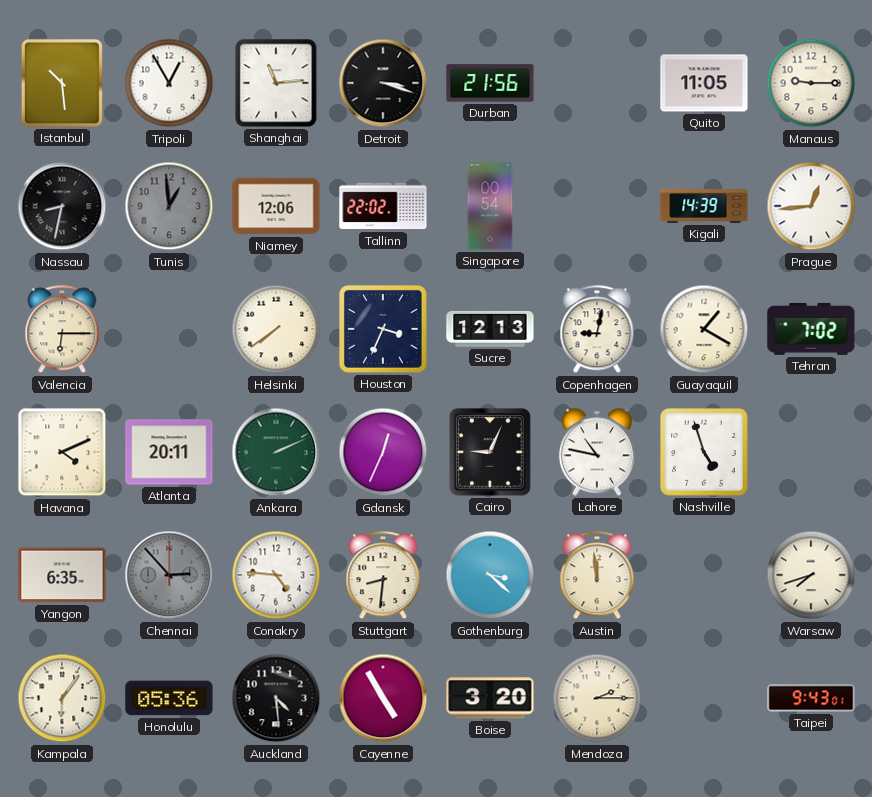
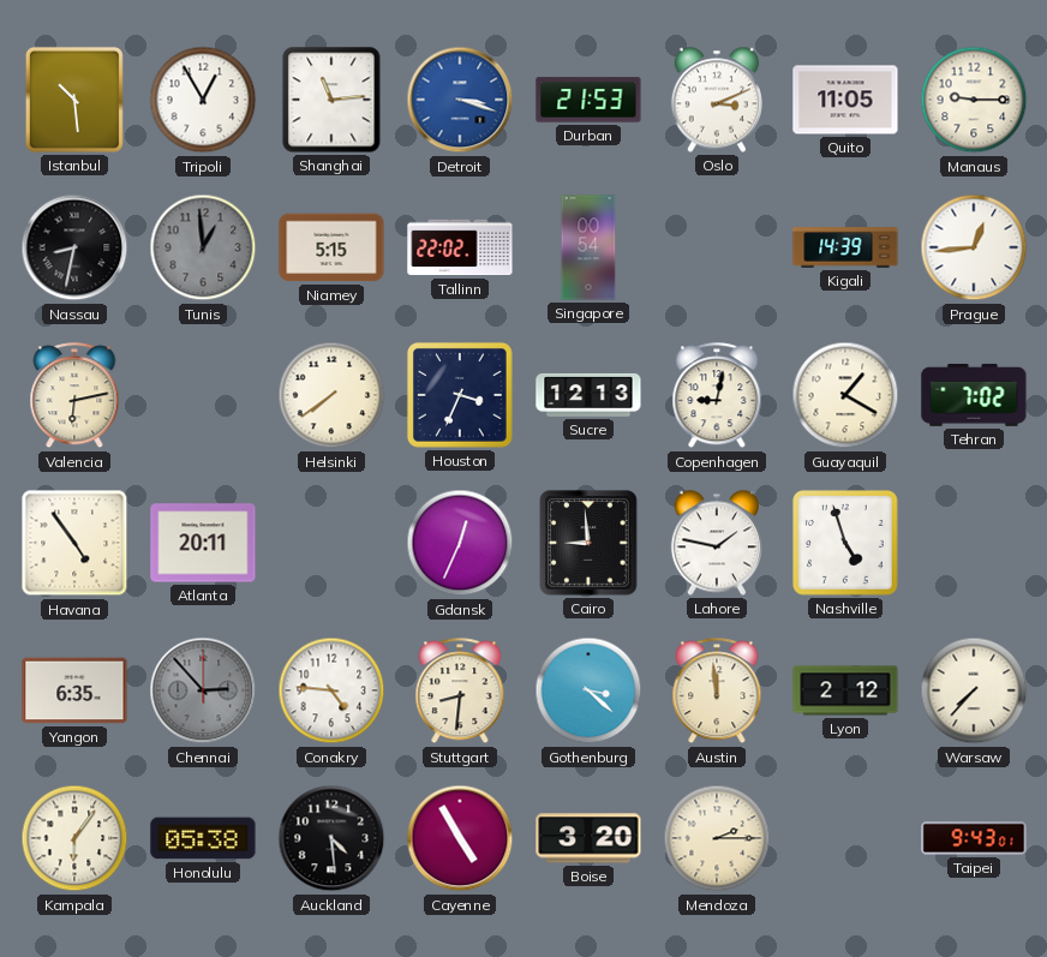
Detroit dial: black -> blue
Durban: 21:56 -> 21:53
Oslo: none -> 3:11
Niamey: 12:06 -> 5:15
Valencia: 6:15 -> 6:13
Havana: 4:11 -> 4:54
Ankara: 2:11 -> none
Cairo: 9:04 -> 8:59
Lahore: 10:47 -> 1:47
Lyon: none -> 2:12
Warsaw: 7:42 -> 7:37
Honolulu: 05:36 -> 05:38
